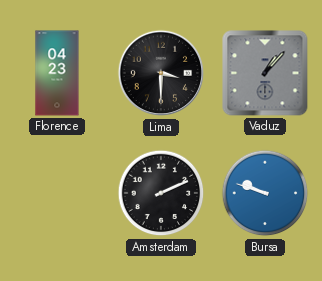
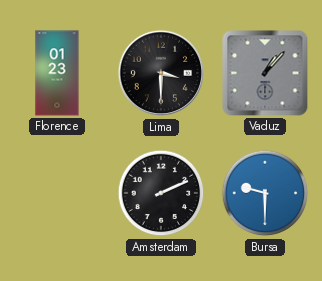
Florence: 04:23 -> 01:23
Bursa: 9:48 -> 9:30
